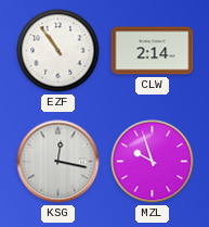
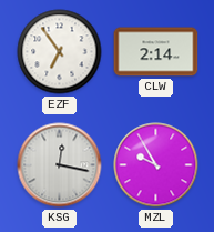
EZF: 10:54 -> 6:54
MZL: 9:57 -> 9:55
